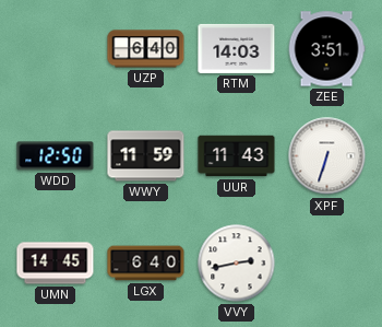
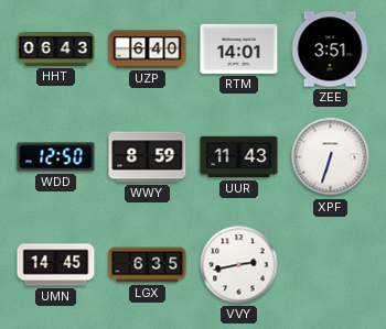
HHT: none -> 06:43
RTM: 14:03 -> 14:01
WWY: 11:59 -> 8:59
LGX: 6:40 -> 6:35
